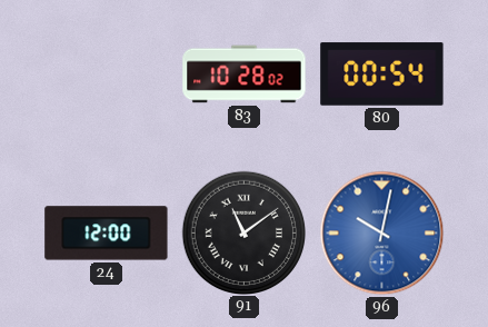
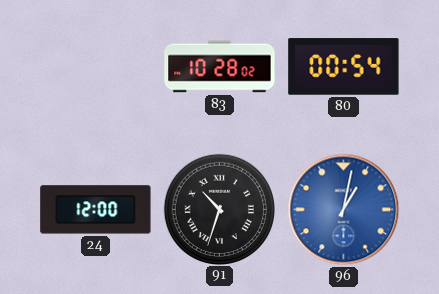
91: 11:09 -> 10:33
96: 10:02 -> 1:02
